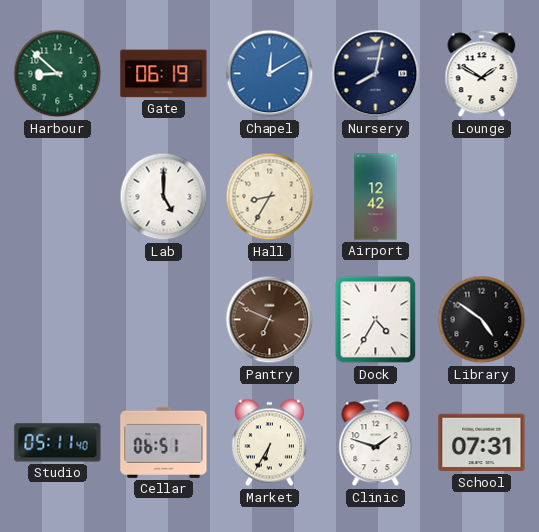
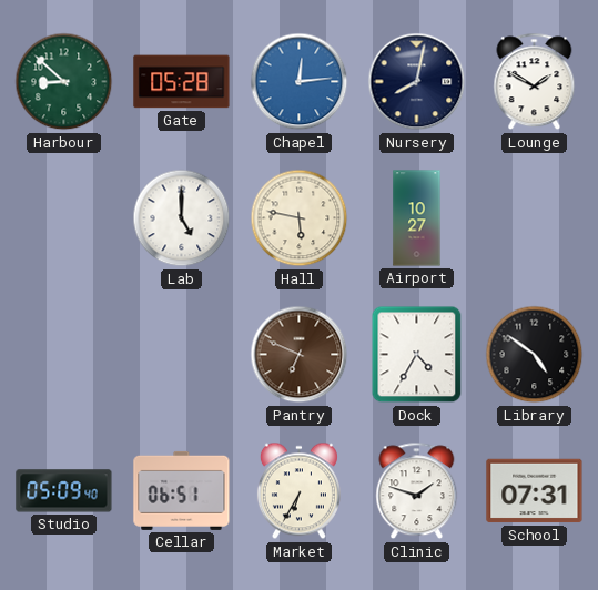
Gate: 06:19 -> 05:28
Chapel: 12:10 -> 12:14
Hall: 8:35 -> 5:47
Airport: 12:42 -> 10:27
Studio: 05:11 -> 05:09
